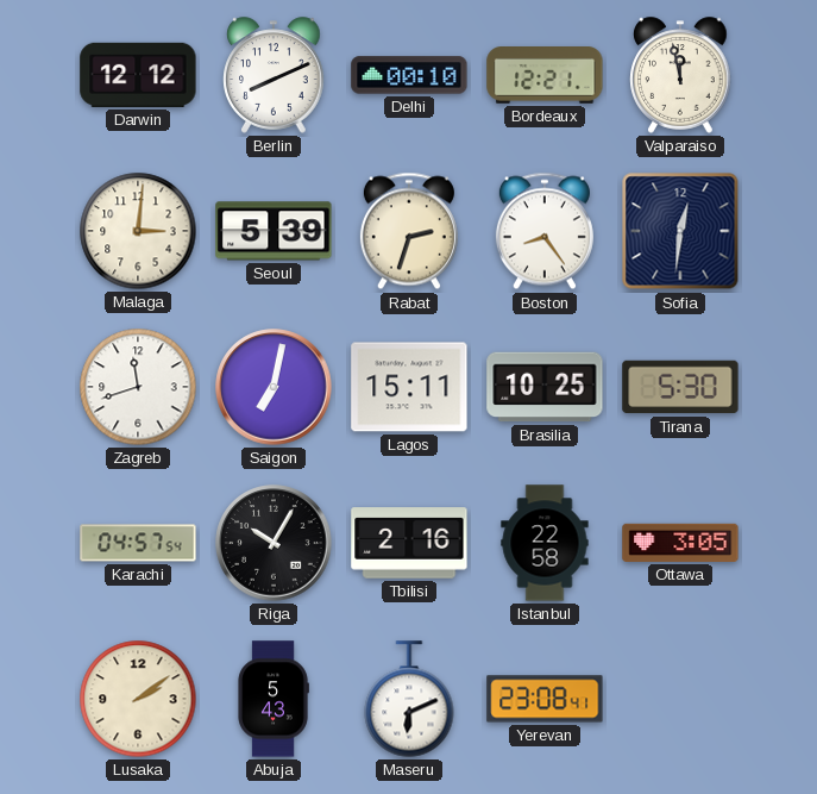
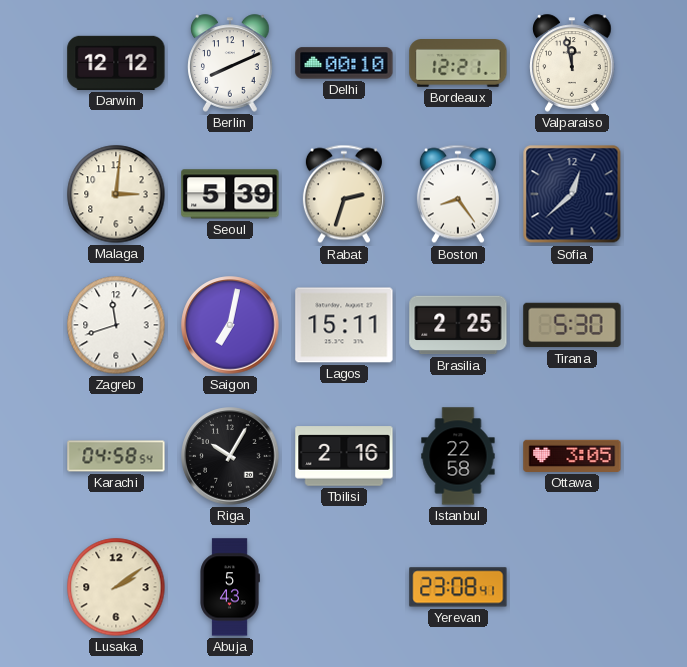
Sofia: 12:31 -> 12:38
Brasilia: 10:25 -> 2:25
Karachi: 04:57 -> 04:58
Maseru: 6:11 -> none
